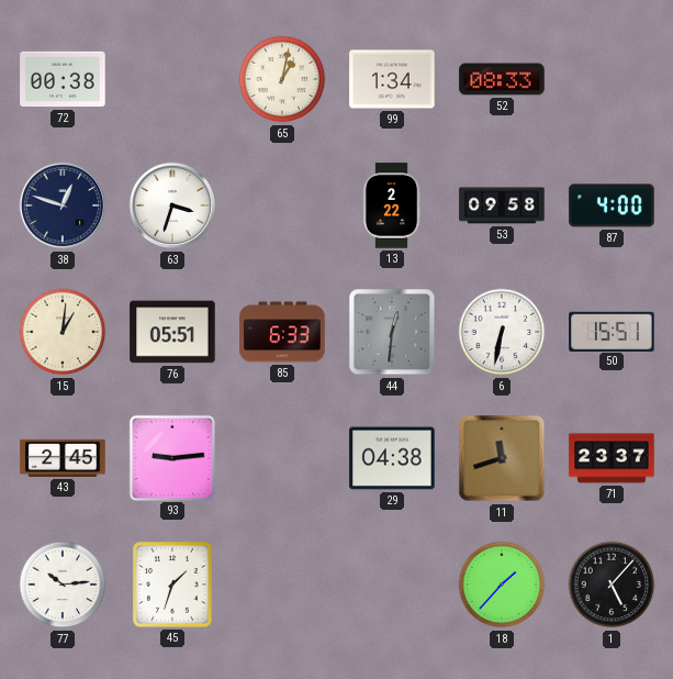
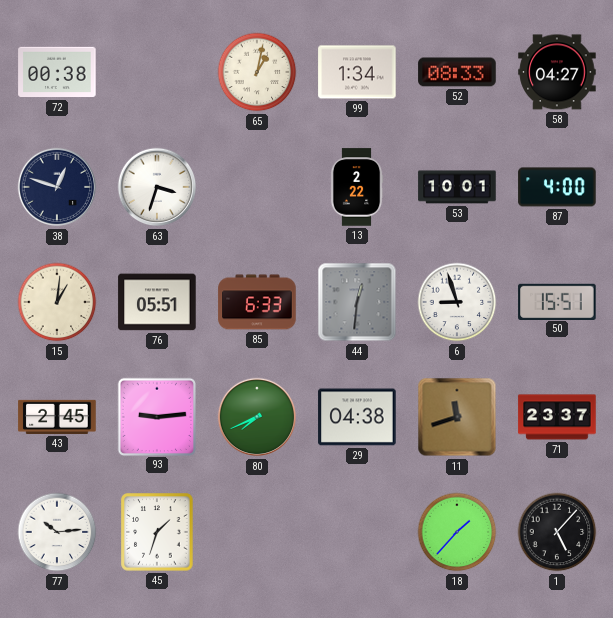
58: none -> 04:27
53: 09:58 -> 10:01
6: 6:32 -> 8:57
80: none -> 7:41
